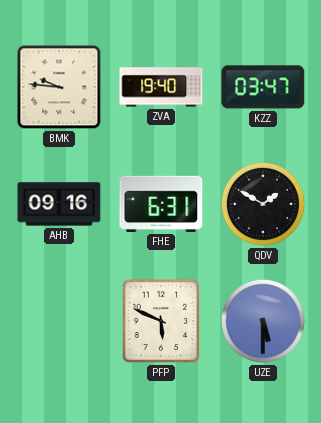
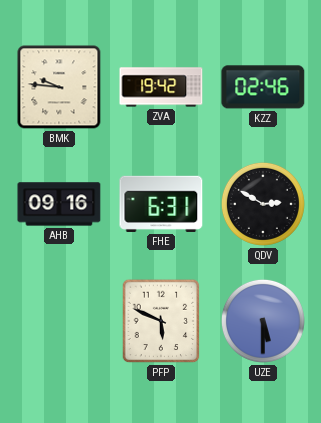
ZVA: 19:40 -> 19:42
KZZ: 03:47 -> 02:46
QDV: 1:50 -> 2:50
